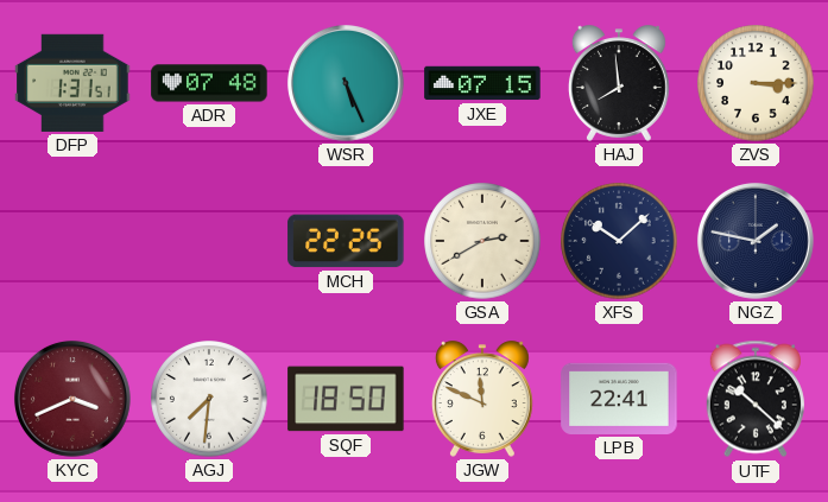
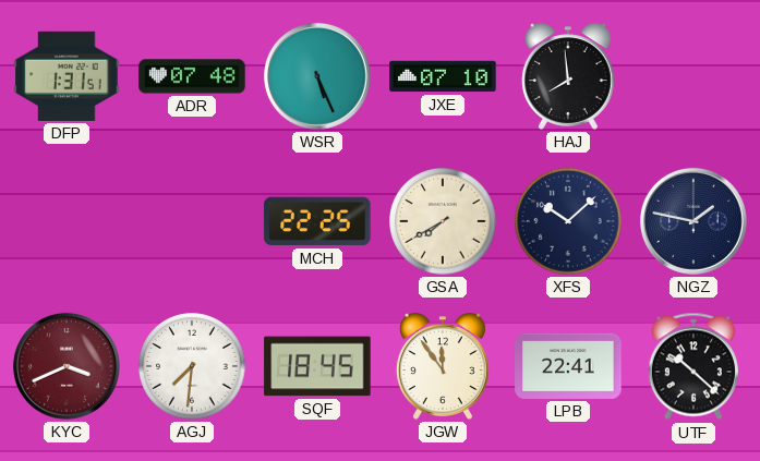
JXE: 07:15 -> 07:10
ZVS: 3:15 -> none
GSA: 2:40 -> 7:40
SQF: 18:50 -> 18:45
JGW: 11:49 -> 11:54
